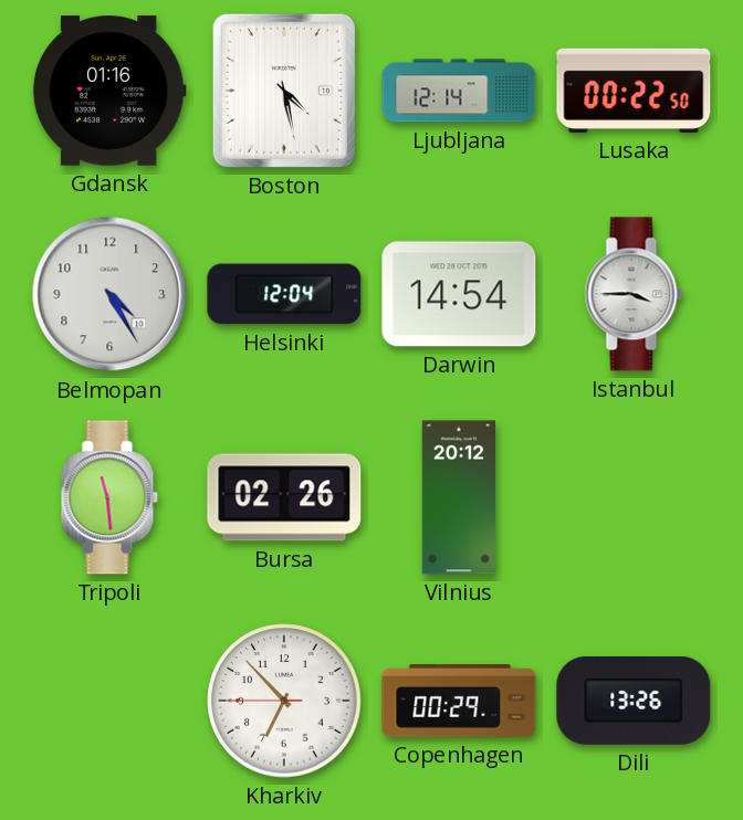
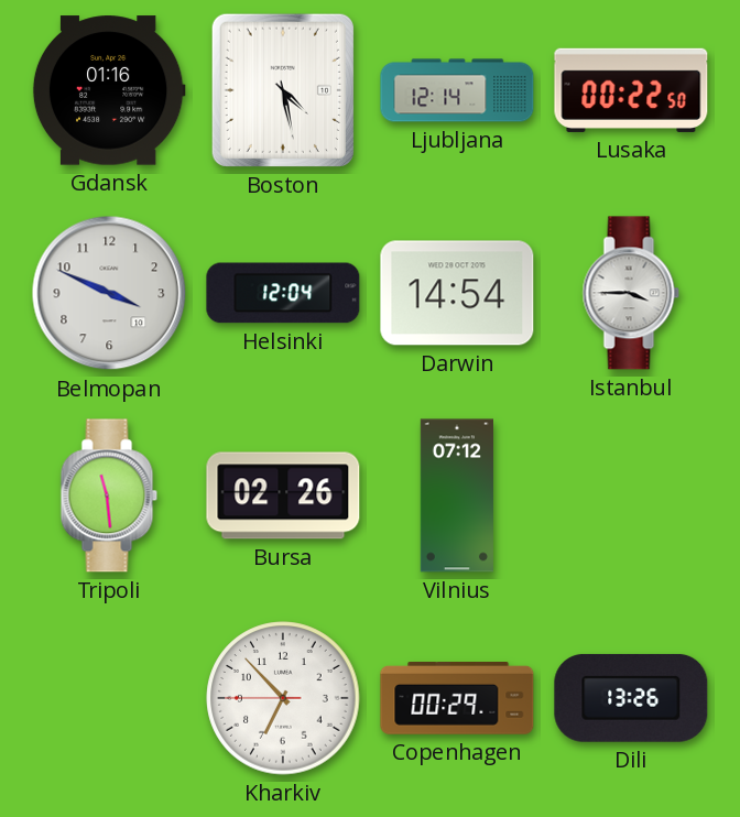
Belmopan: 4:25 -> 3:49
Vilnius: 20:12 -> 07:12
